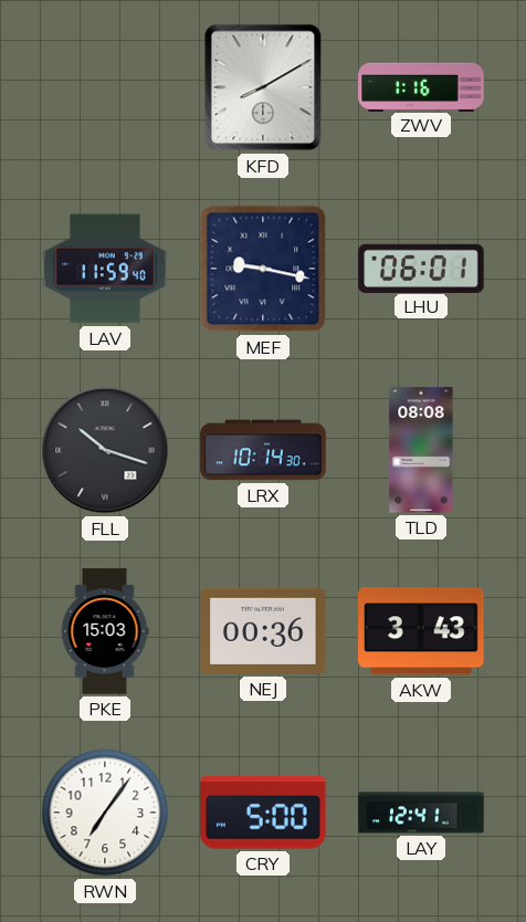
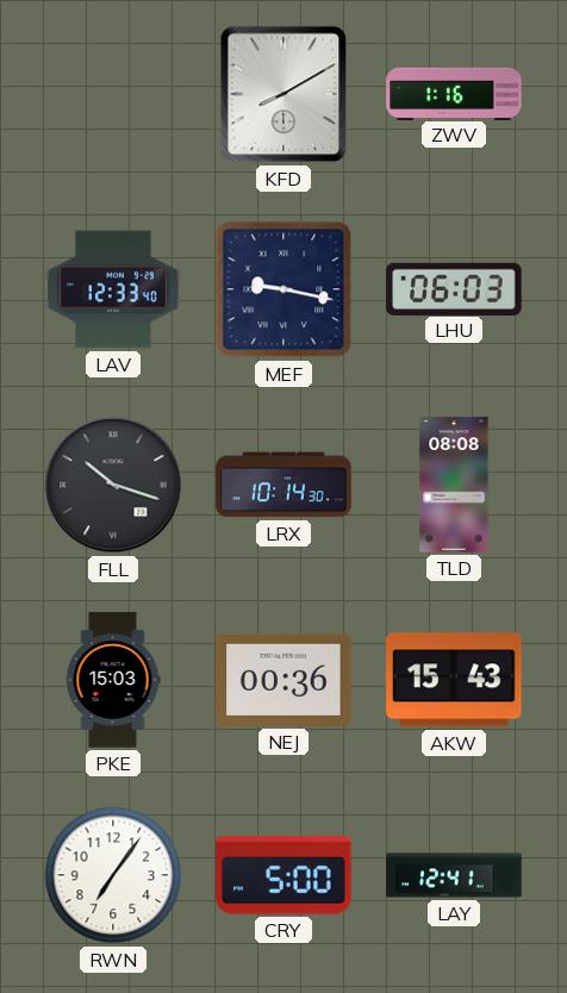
LAV: 11:59 -> 12:33
LHU: 06:01 -> 06:03
AKW: 3:43 -> 15:43
